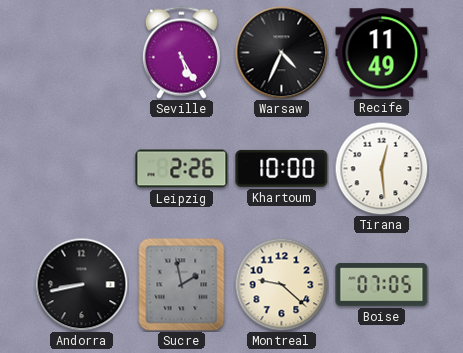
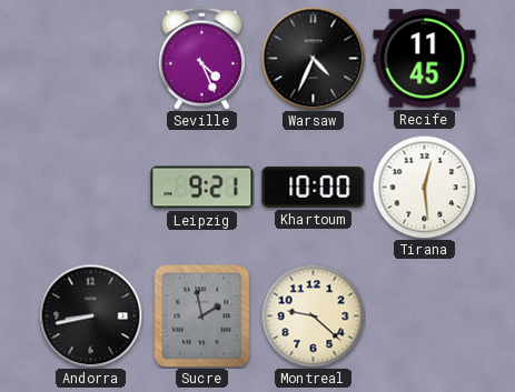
Seville: 5:25 -> 4:26
Recife: 11:49 -> 11:45
Leipzig: 2:26 -> 9:21
Boise: 07:05 -> none
